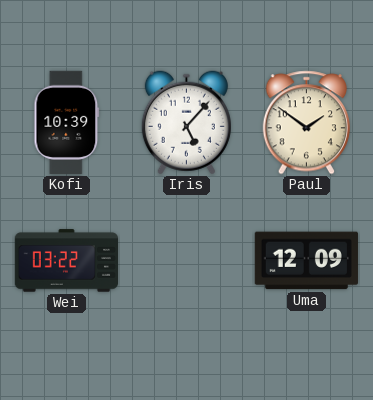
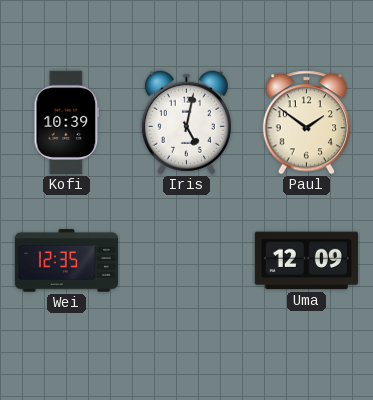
Iris: 5:07 -> 5:02
Wei: 03:22 -> 12:35
